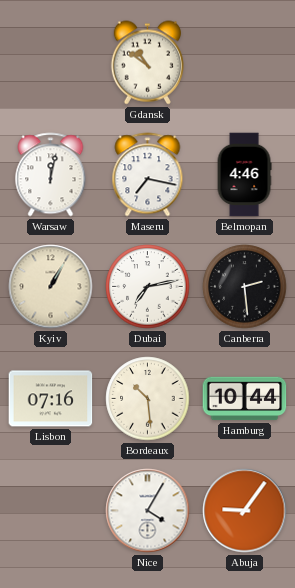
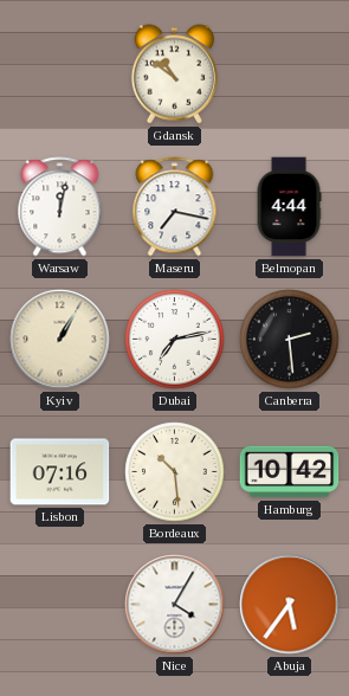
Belmopan: 4:46 -> 4:44
Hamburg: 10:44 -> 10:42
Abuja: 9:06 -> 5:36
